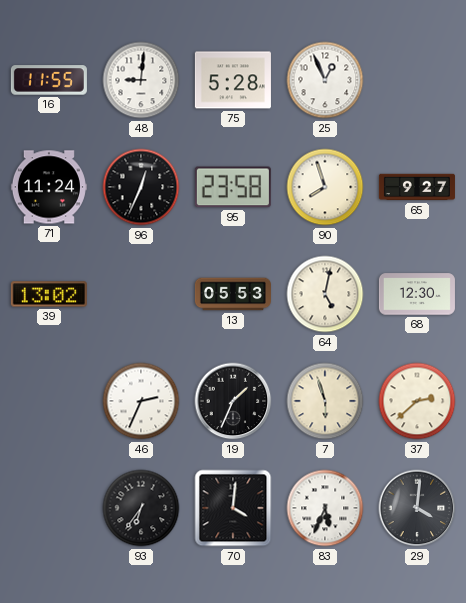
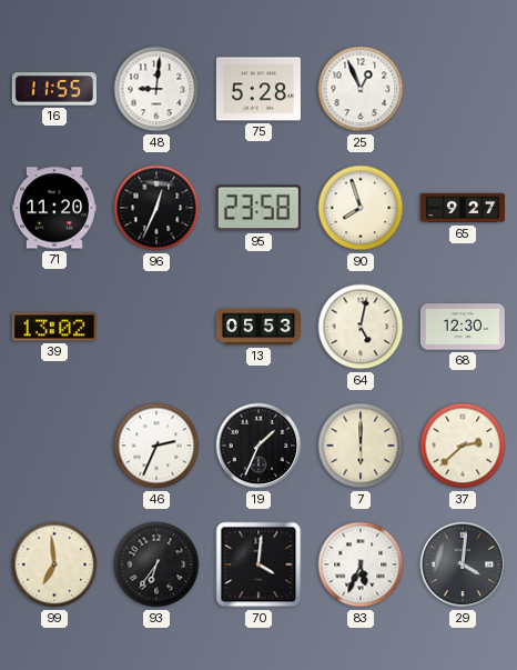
71: 11:24 -> 11:20
7: 5:57 -> 6:00
99: none -> 6:59
